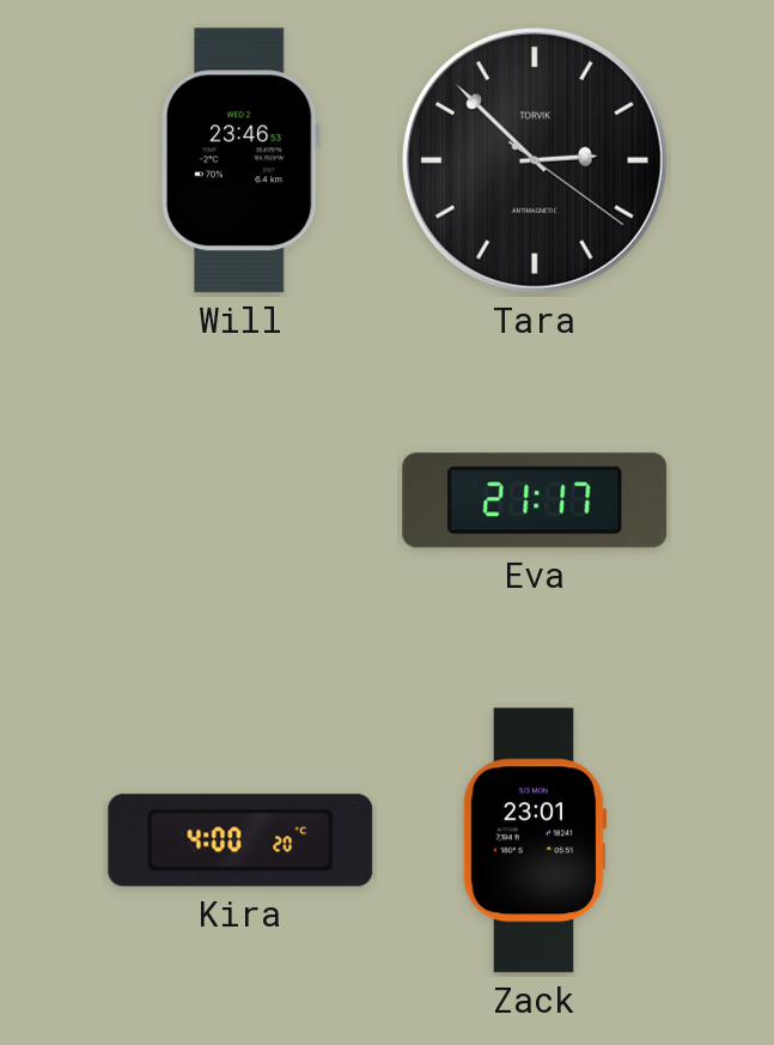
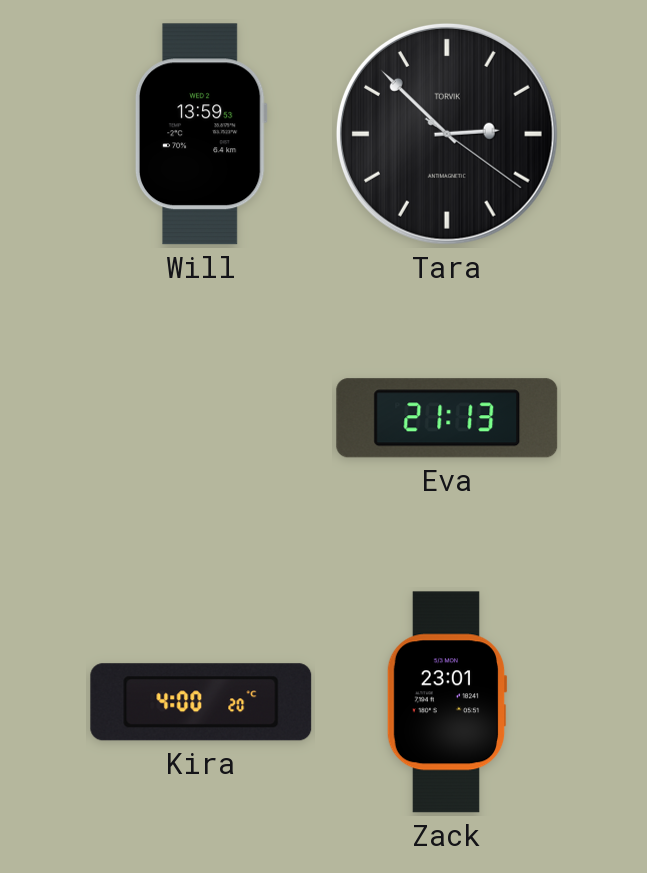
Will: 23:46 -> 13:59
Eva: 21:17 -> 21:13
